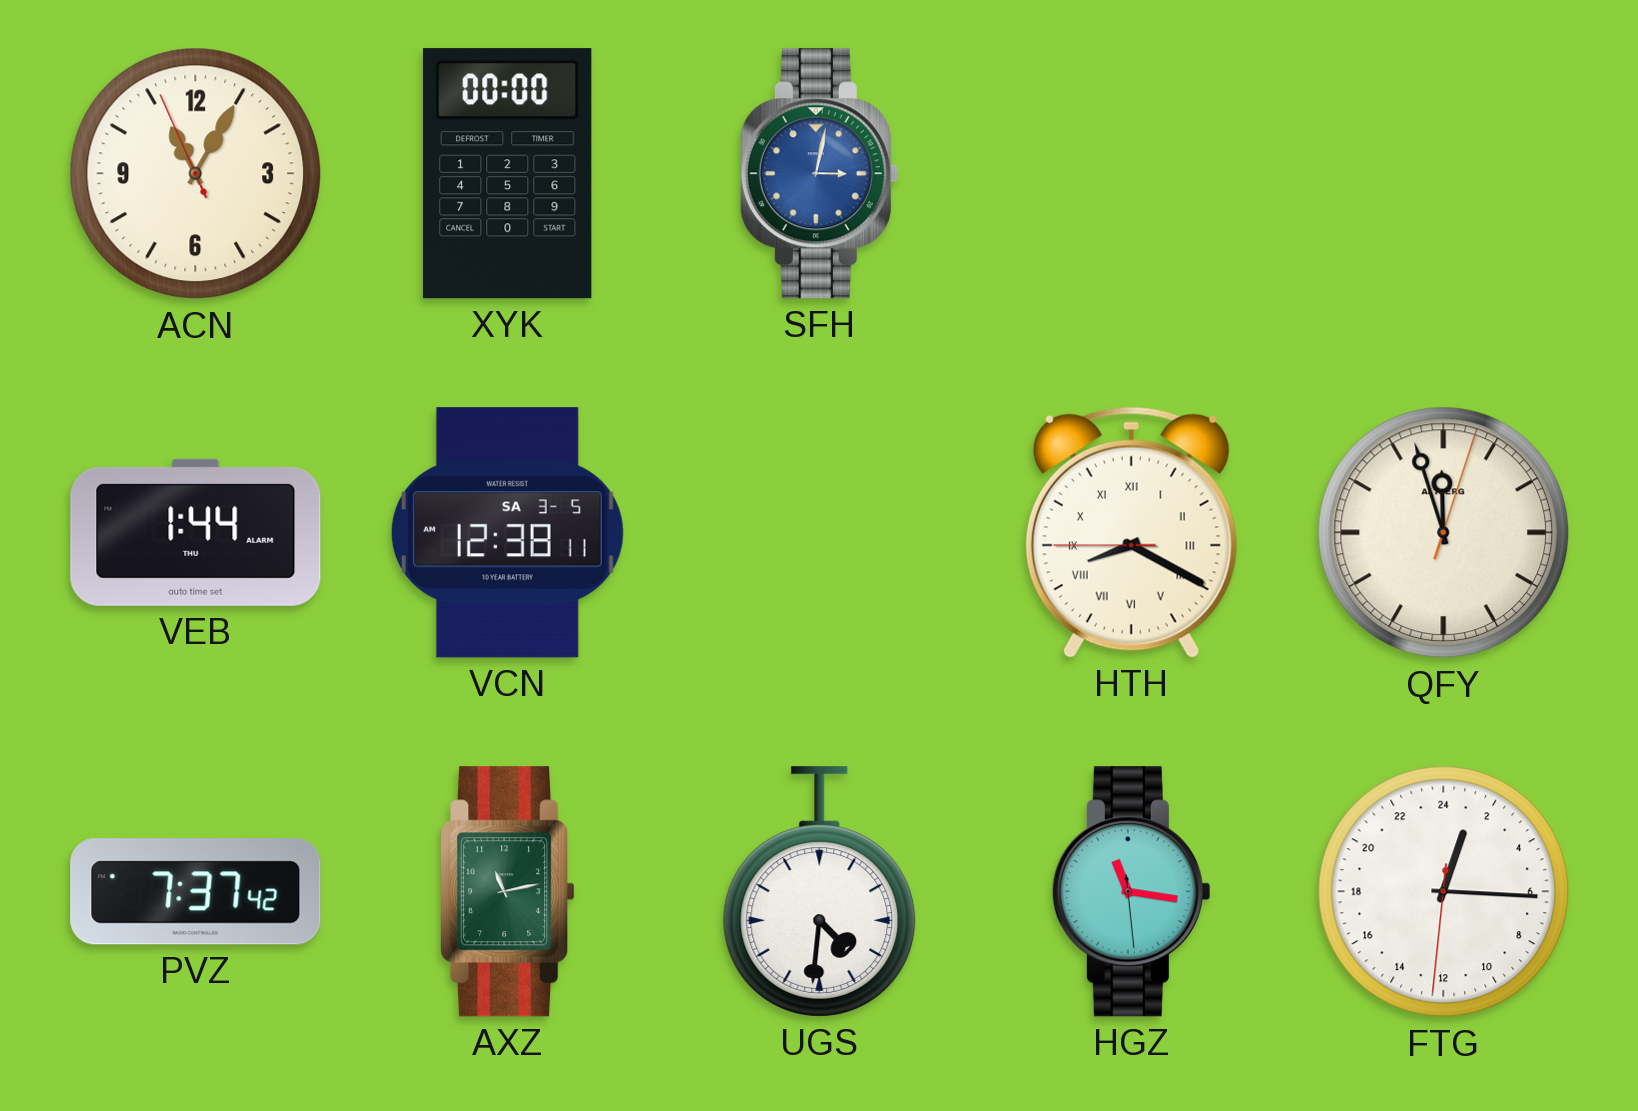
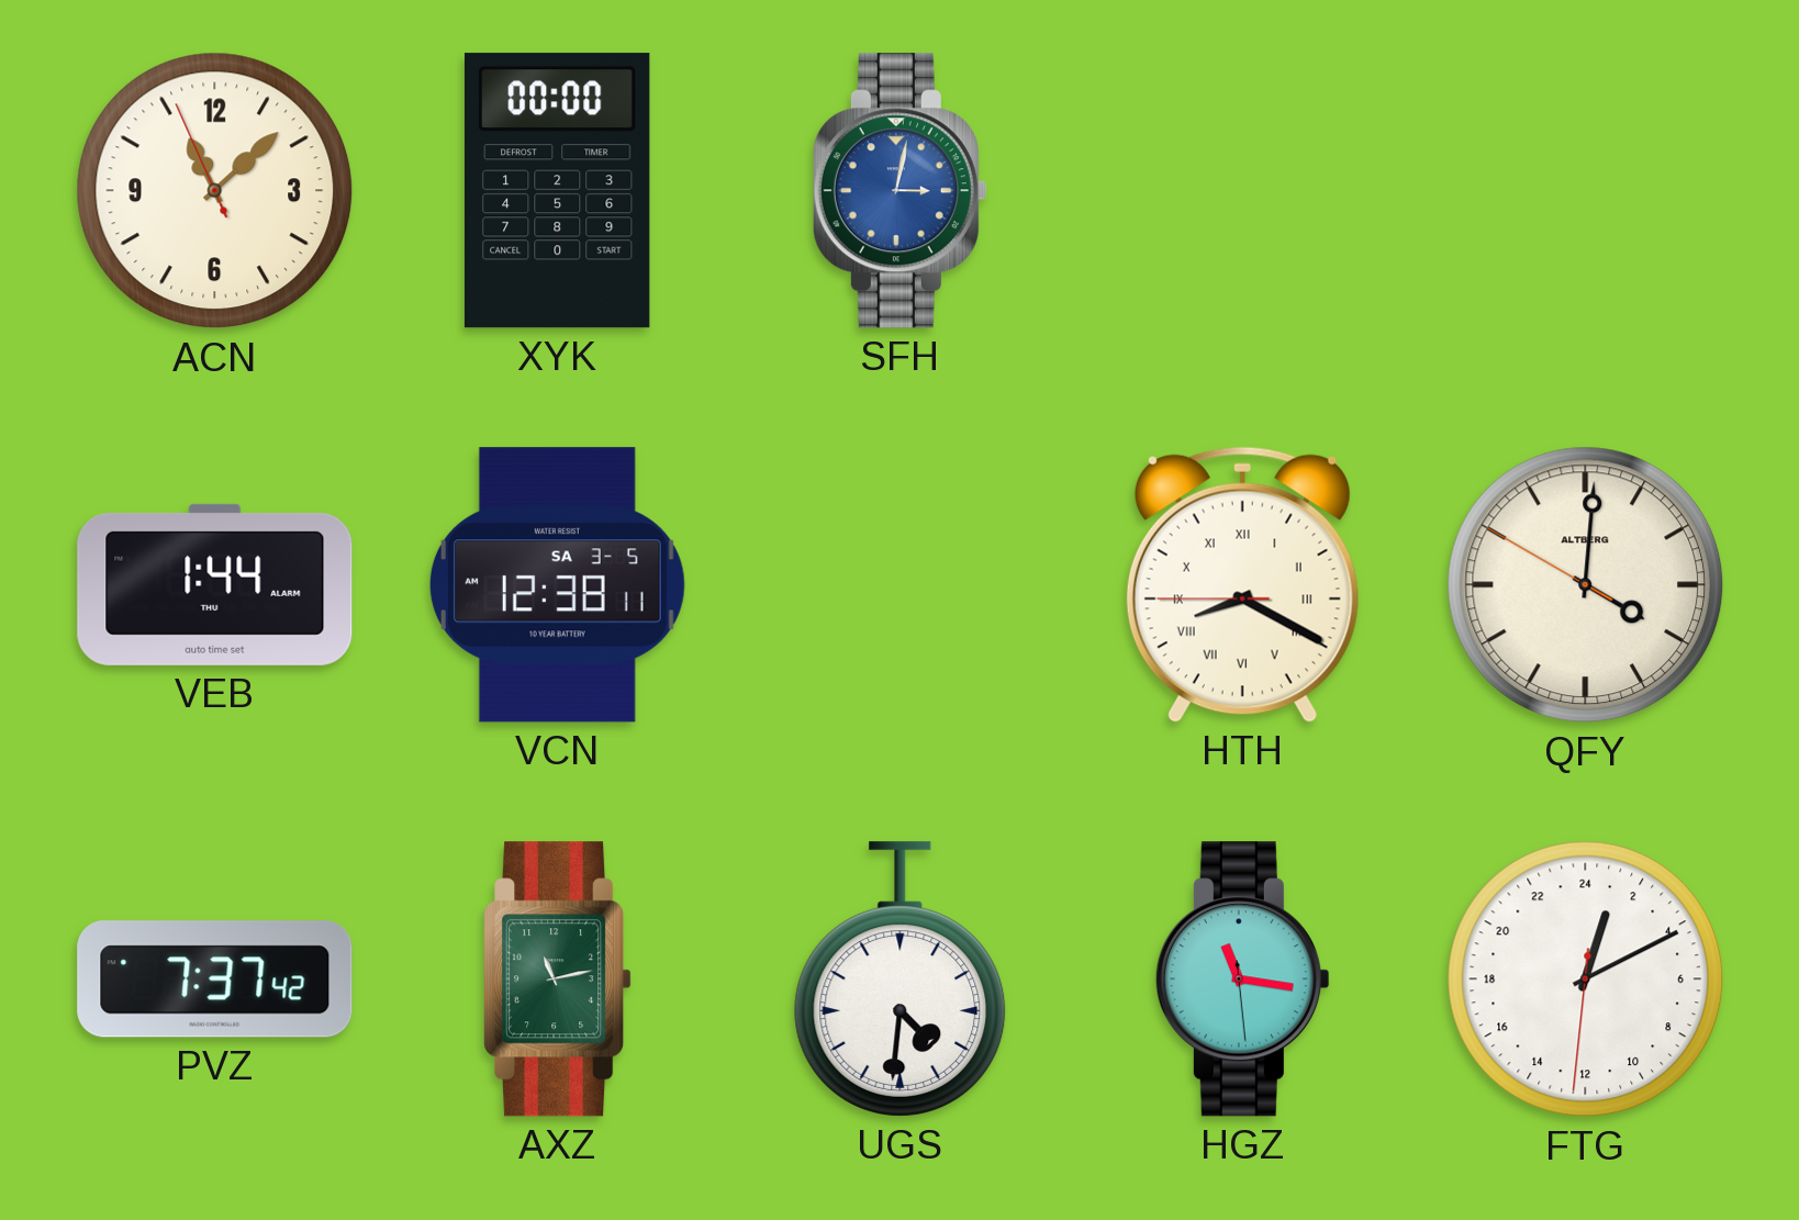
ACN: 11:04 -> 11:07
QFY: 11:57 -> 4:00
FTG: 1:15 -> 1:10
